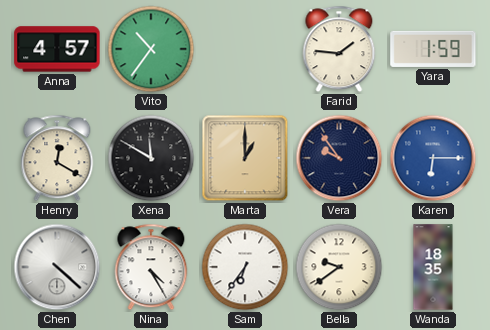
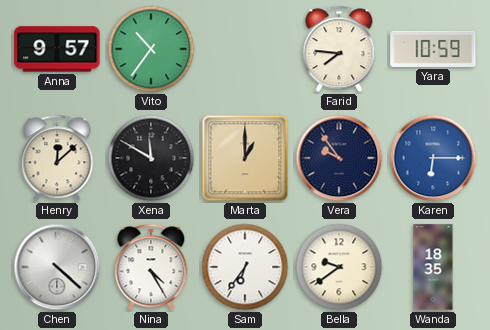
Anna: 4:57 -> 9:57
Farid: 1:46 -> 7:46
Yara: 1:59 -> 10:59
Henry: 12:20 -> 12:08
